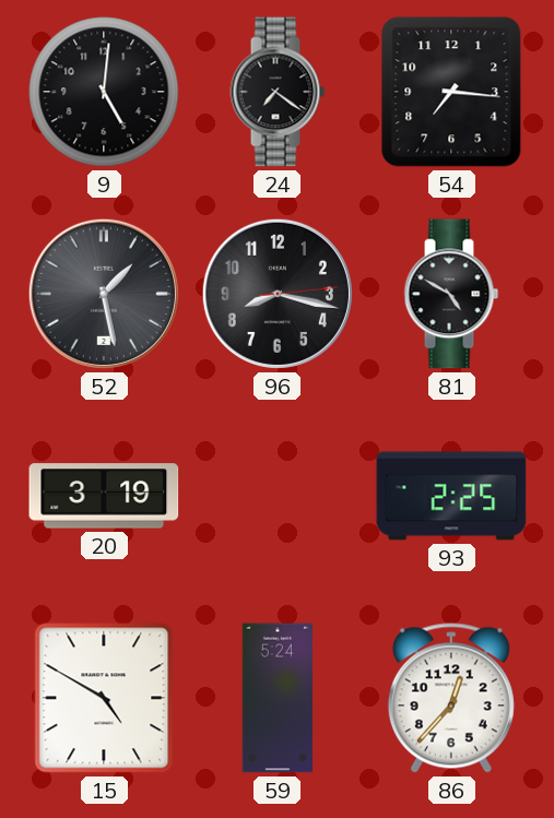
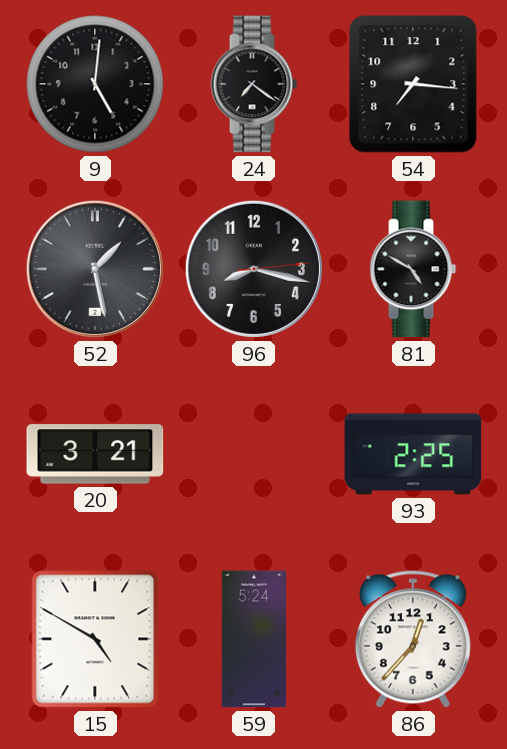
20: 3:19 -> 3:21
